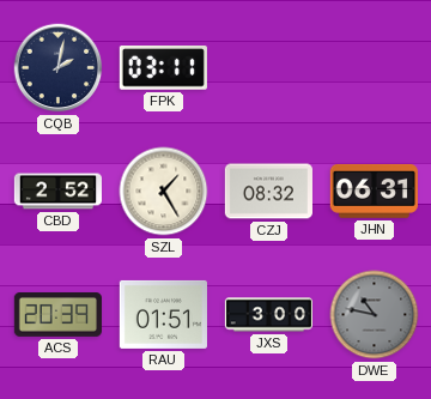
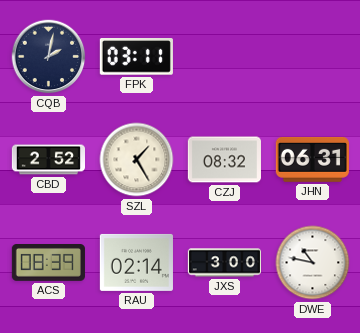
ACS: 20:39 -> 08:39
RAU: 01:51 -> 02:14
DWE dial: grey -> white
